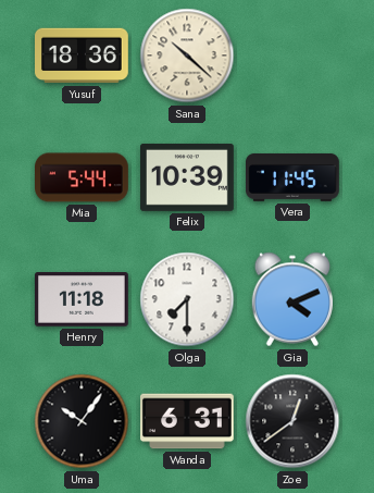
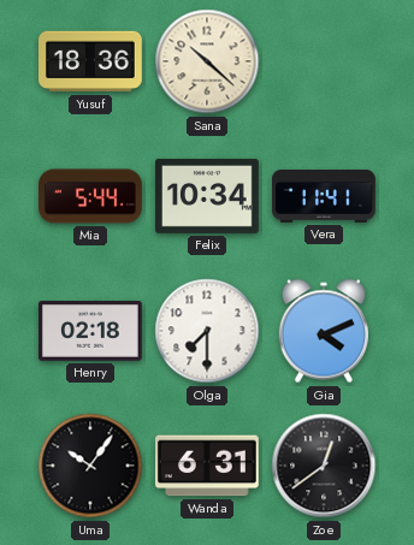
Felix: 10:39 -> 10:34
Vera: 11:45 -> 11:41
Henry: 11:18 -> 02:18
